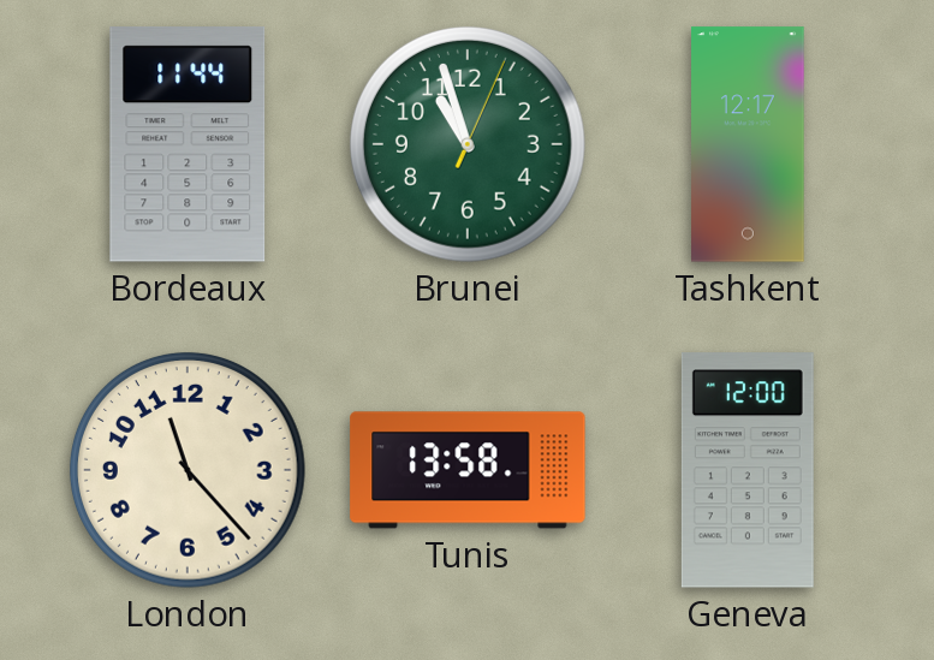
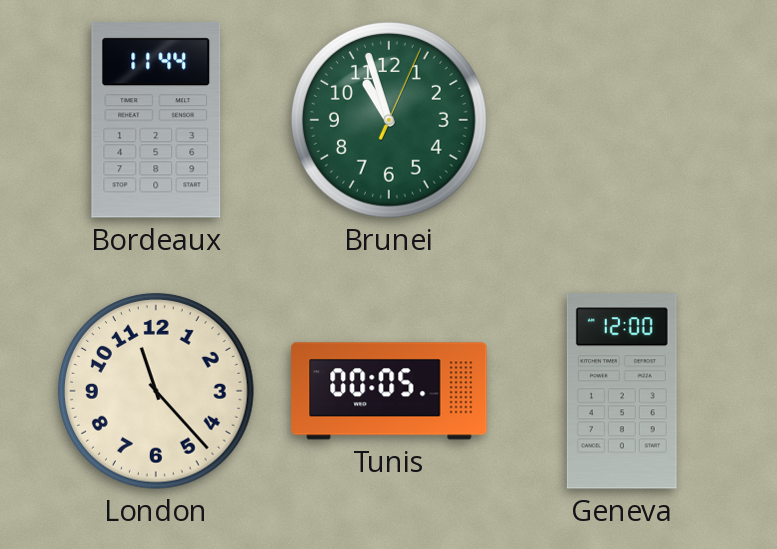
Tashkent: 12:17 -> none
Tunis: 13:58 -> 00:05
